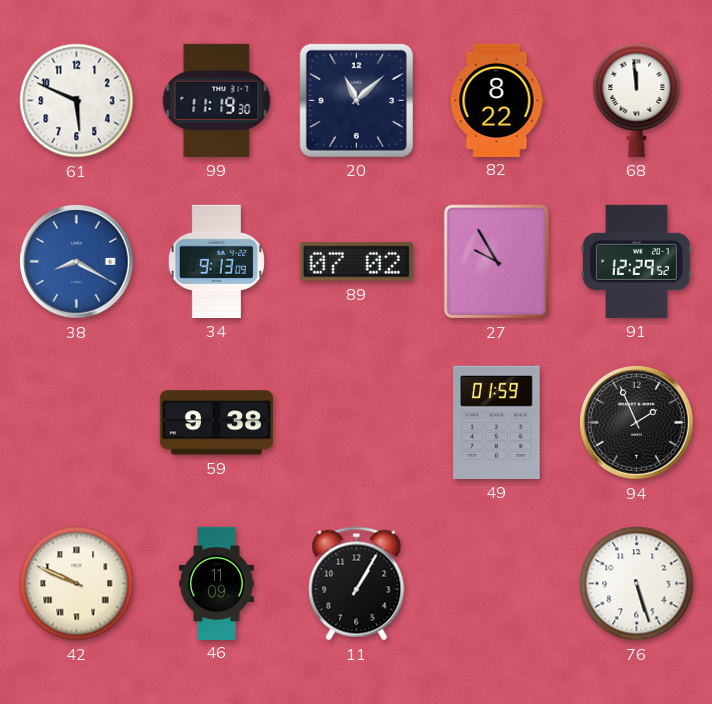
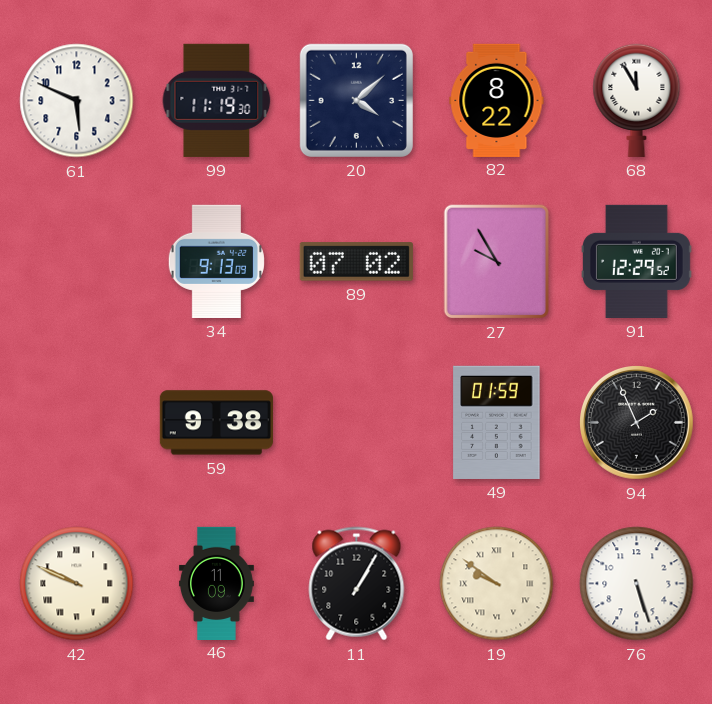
20: 11:08 -> 4:08
68: 11:59 -> 11:55
38: 8:20 -> none
19: none -> 9:51
